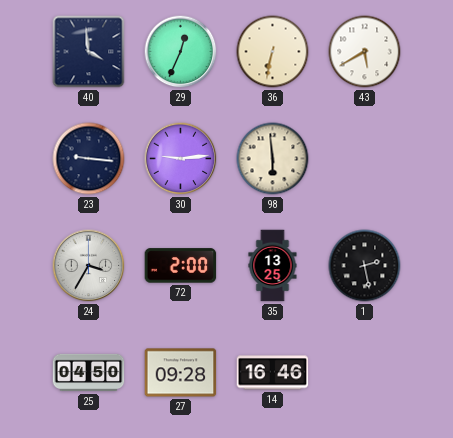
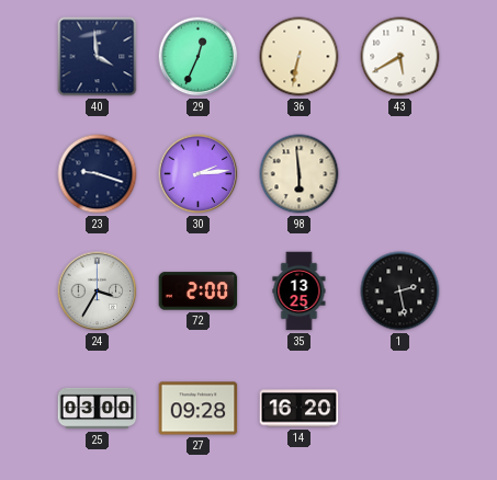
23: 9:16 -> 9:18
30: 9:14 -> 2:14
25: 04:50 -> 03:00
14: 16:46 -> 16:20
